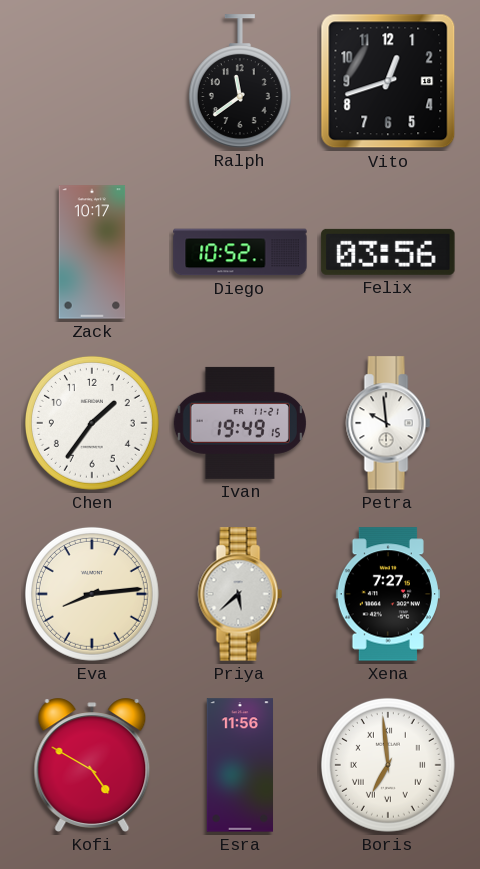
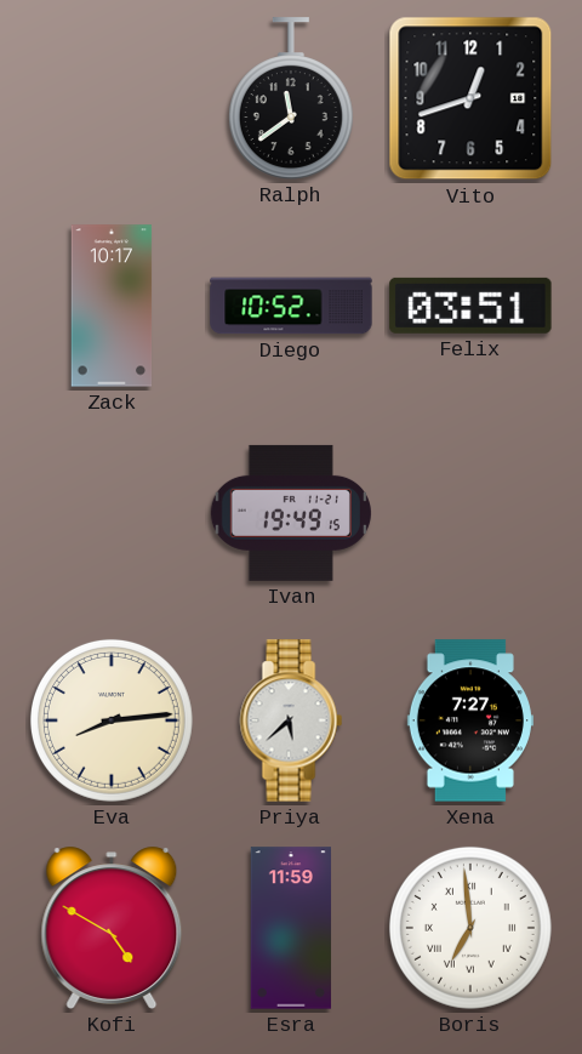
Felix: 03:56 -> 03:51
Chen: 1:36 -> none
Petra: 9:59 -> none
Esra: 11:56 -> 11:59
